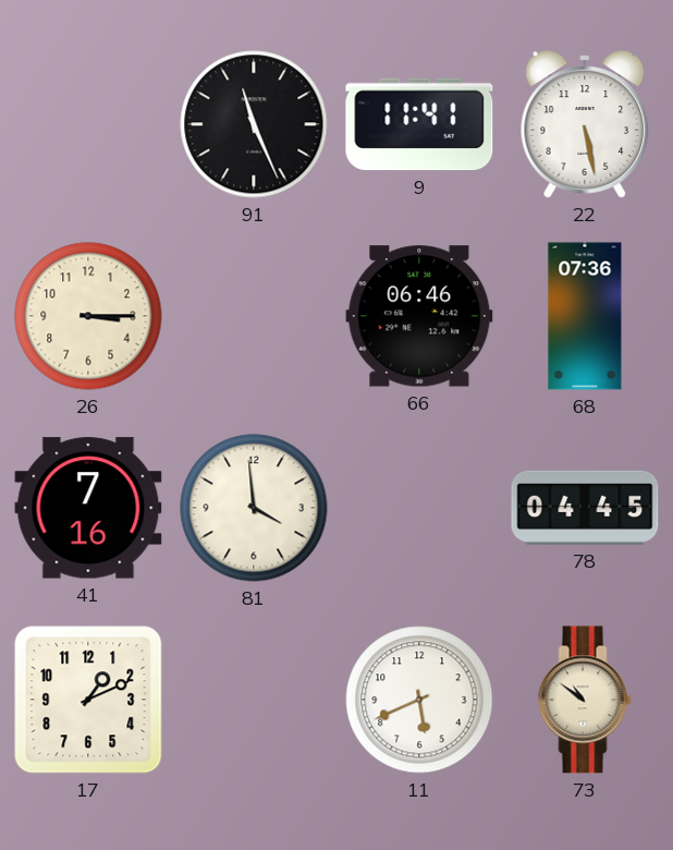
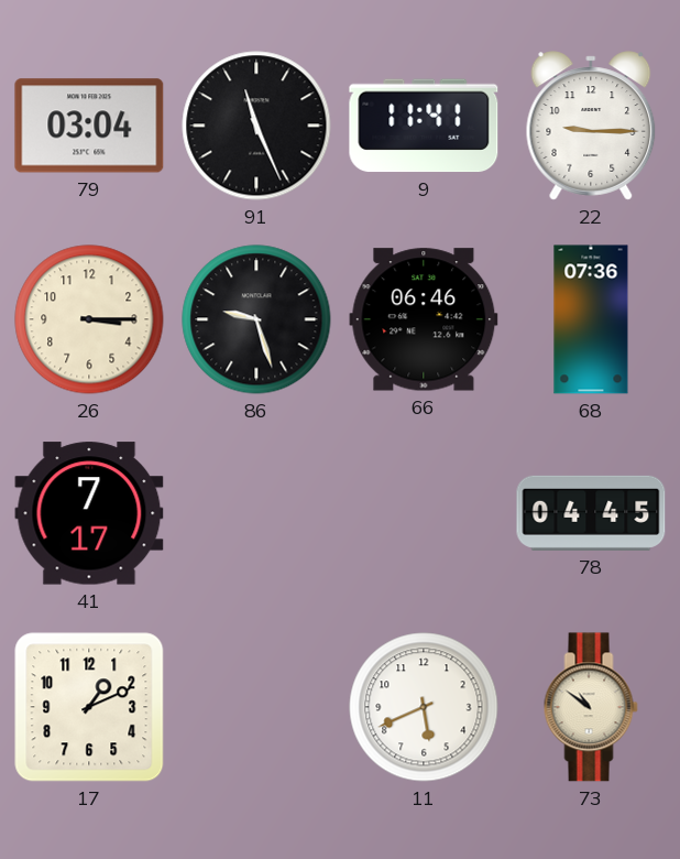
79: none -> 03:04
22: 5:28 -> 9:15
86: none -> 9:27
41: 7:16 -> 7:17
81: 3:59 -> none
